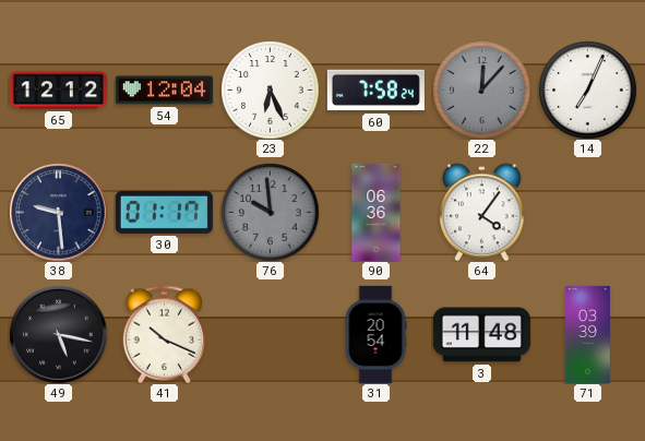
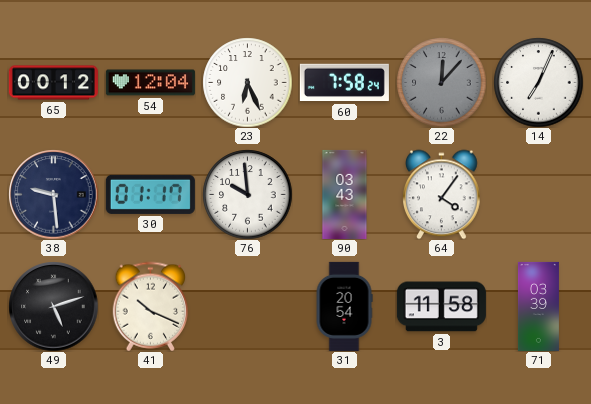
65: 12:12 -> 00:12
76 dial: grey -> white
90: 06:36 -> 03:43
49: 5:17 -> 5:12
3: 11:48 -> 11:58
